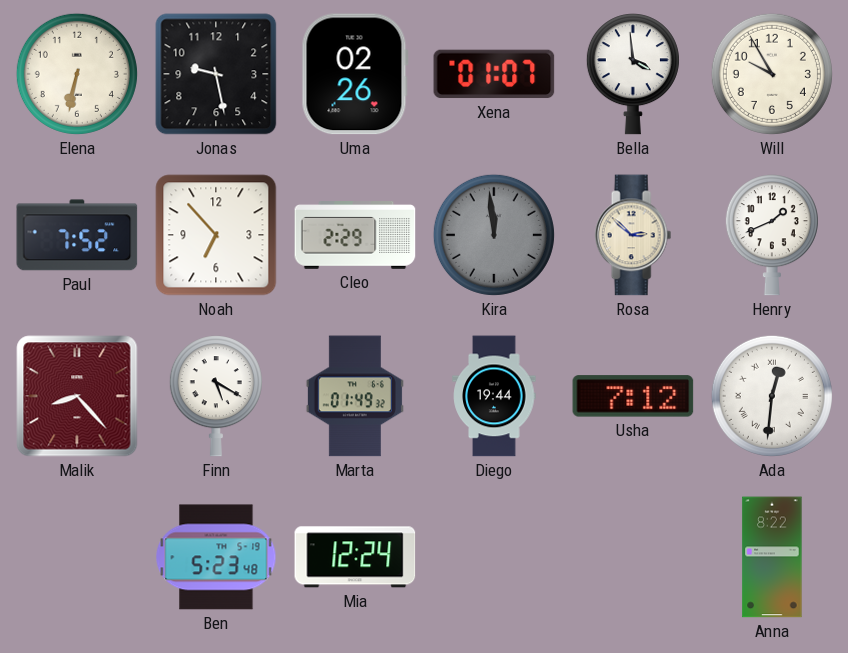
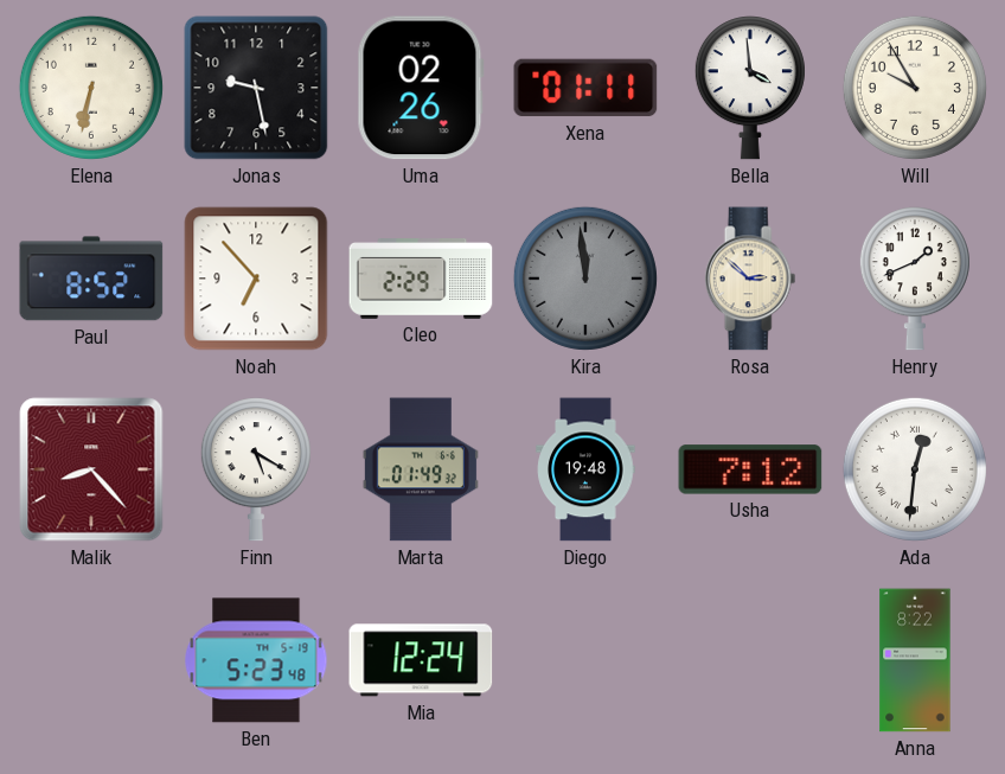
Xena: 01:07 -> 01:11
Paul: 7:52 -> 8:52
Diego: 19:44 -> 19:48
